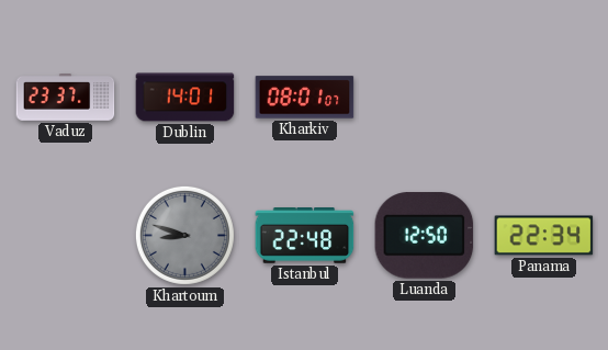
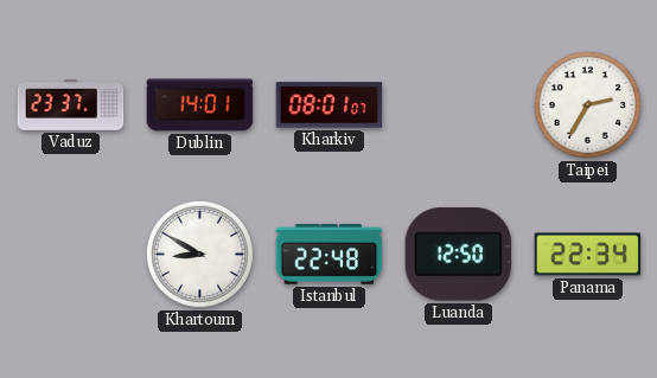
Taipei: none -> 2:35
Khartoum: 8:48 -> 8:50
Khartoum dial: grey -> white
